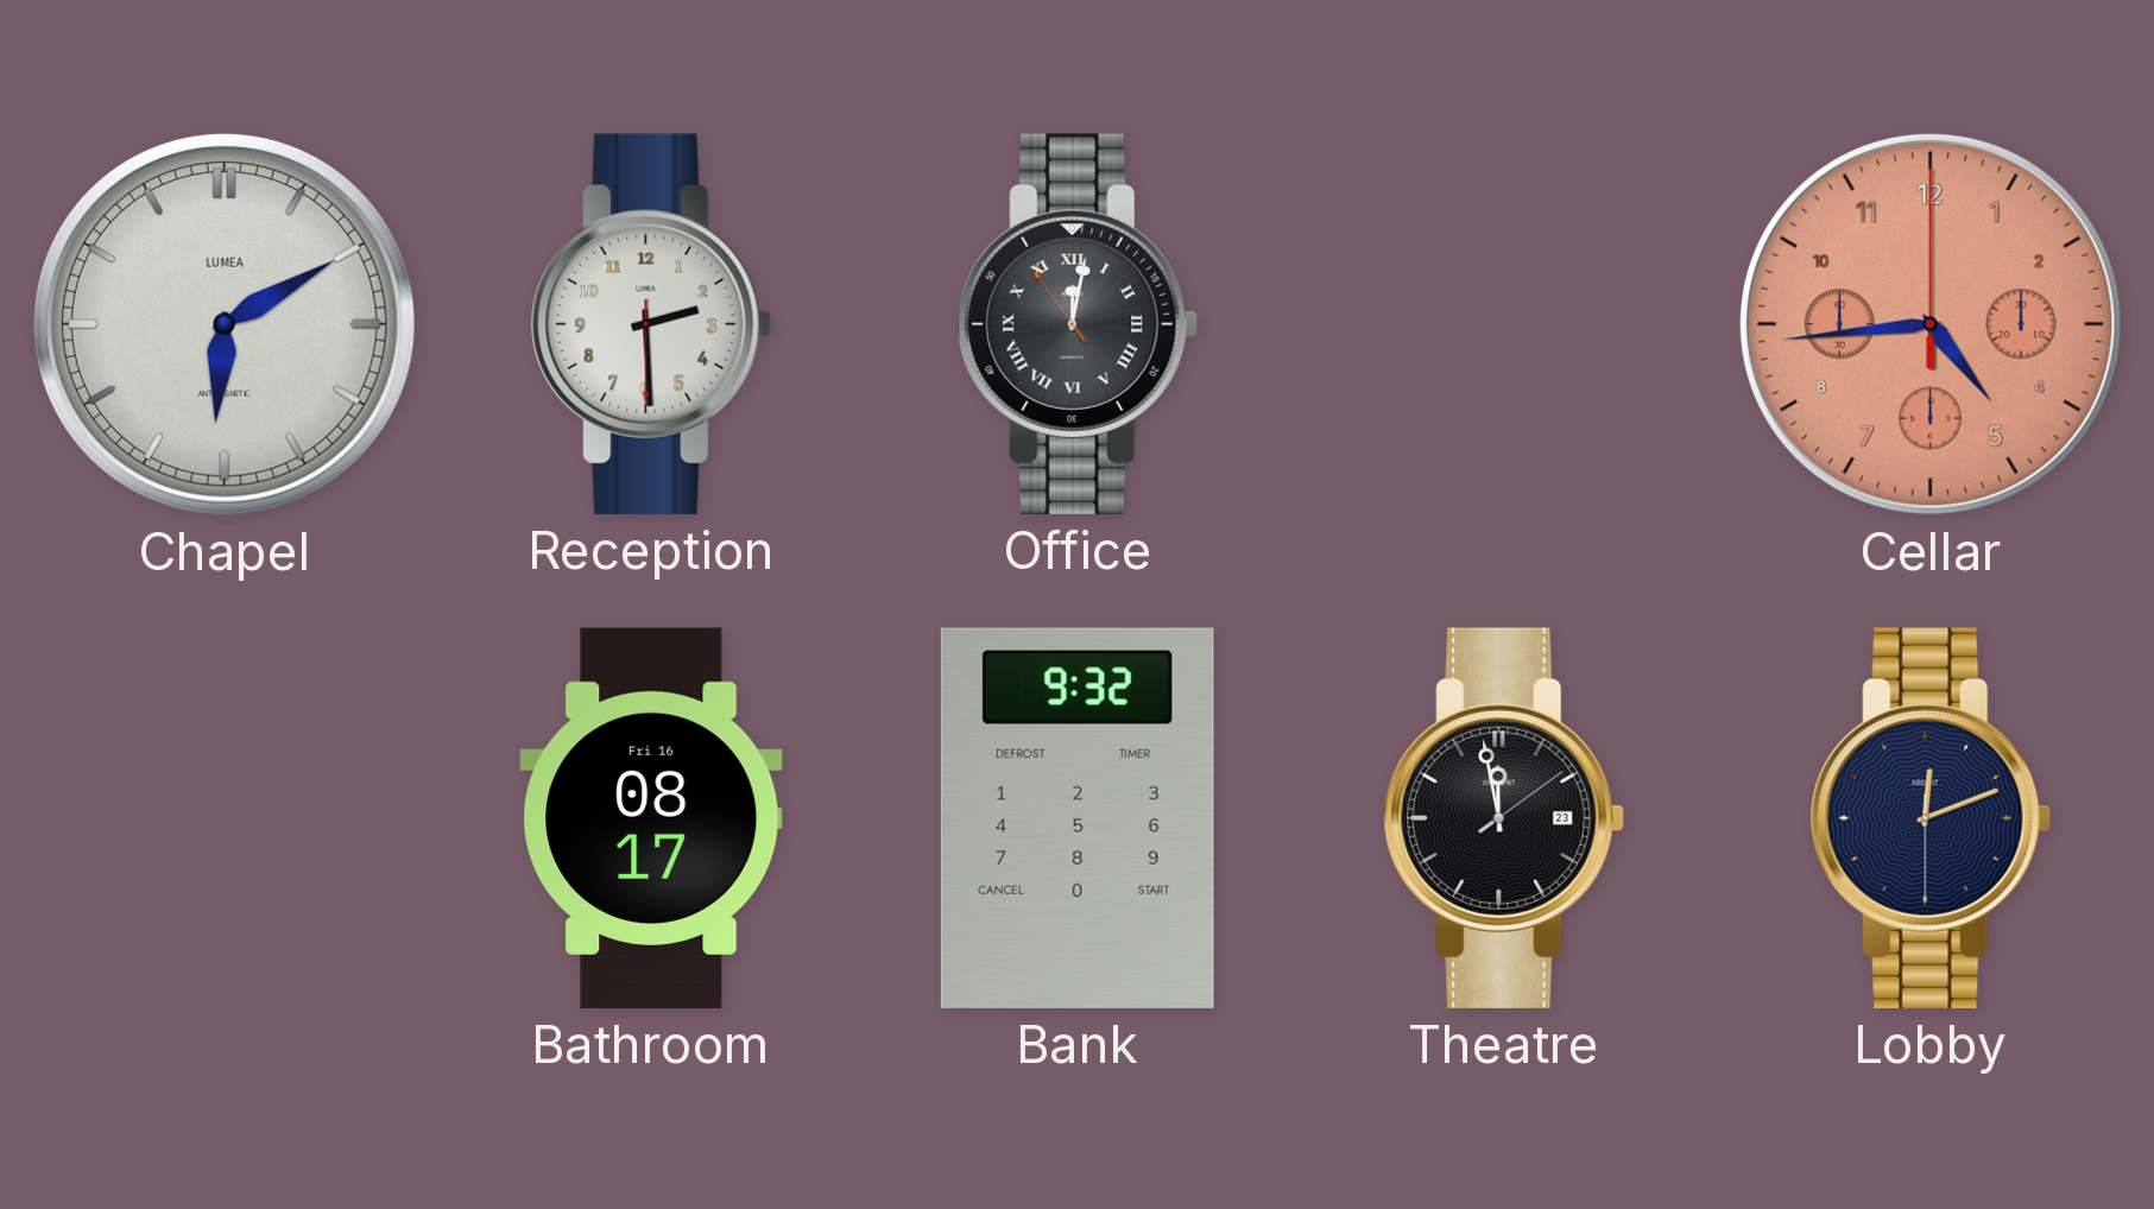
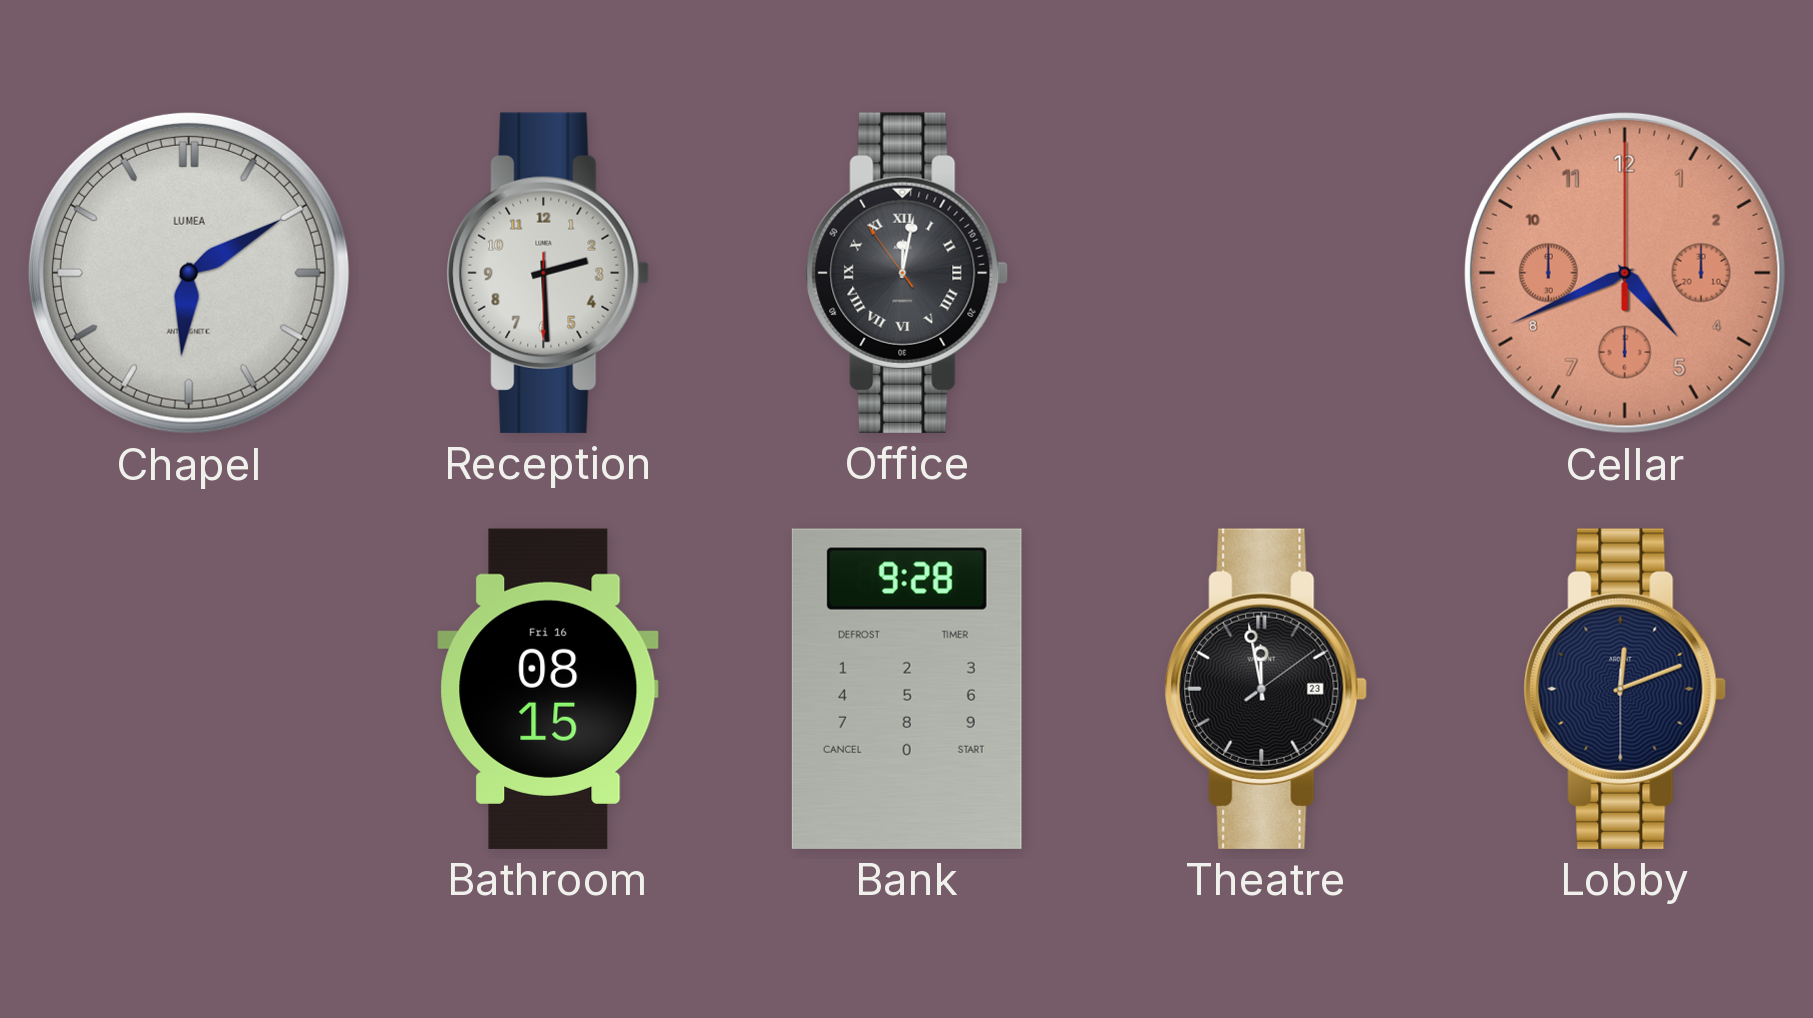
Cellar: 4:44 -> 4:41
Bathroom: 08:17 -> 08:15
Bank: 9:32 -> 9:28
